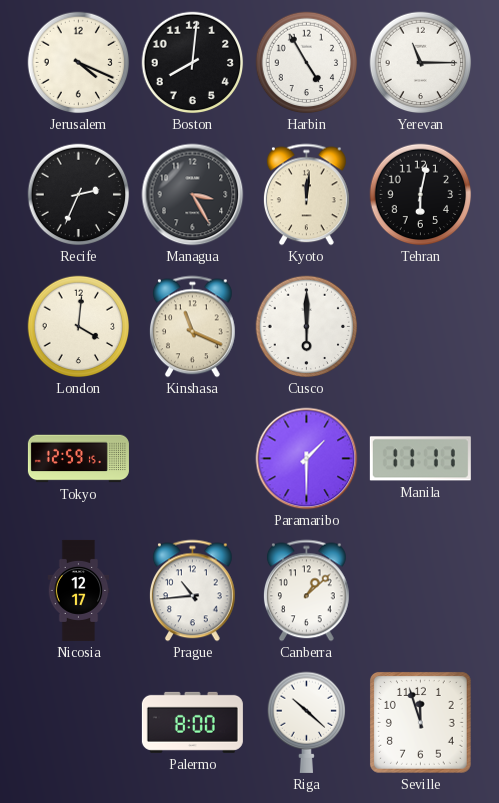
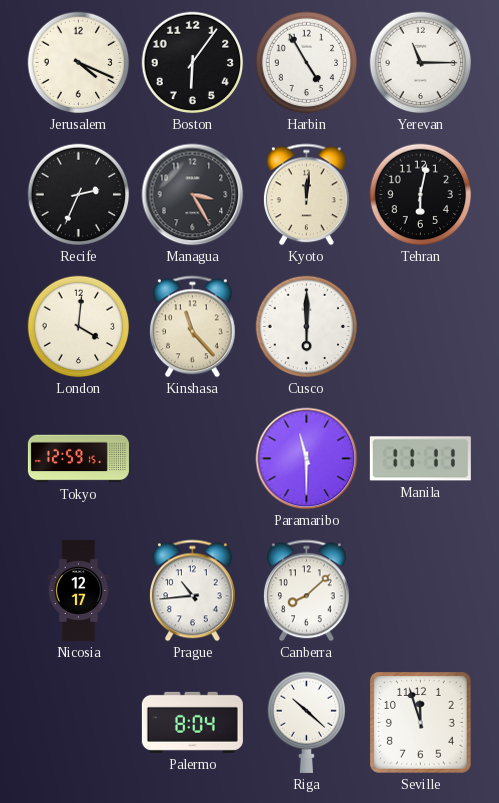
Boston: 8:01 -> 6:06
Kinshasa: 11:19 -> 11:23
Paramaribo: 1:30 -> 11:30
Canberra: 1:08 -> 8:08
Palermo: 8:00 -> 8:04
